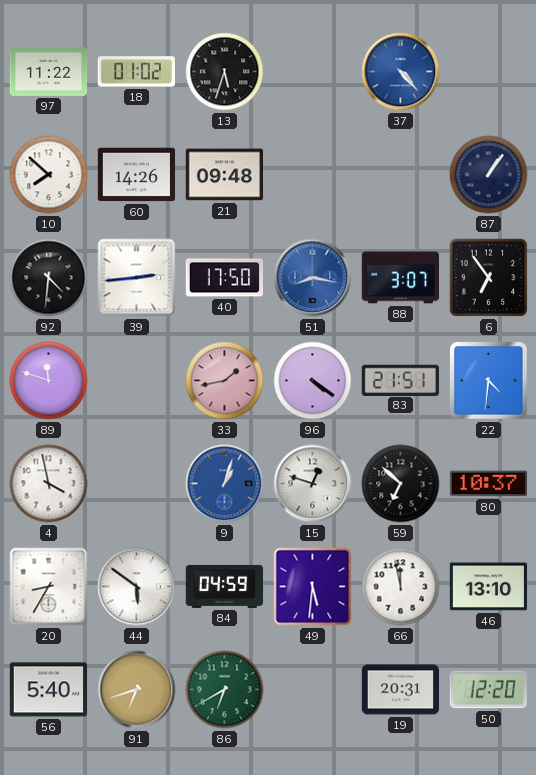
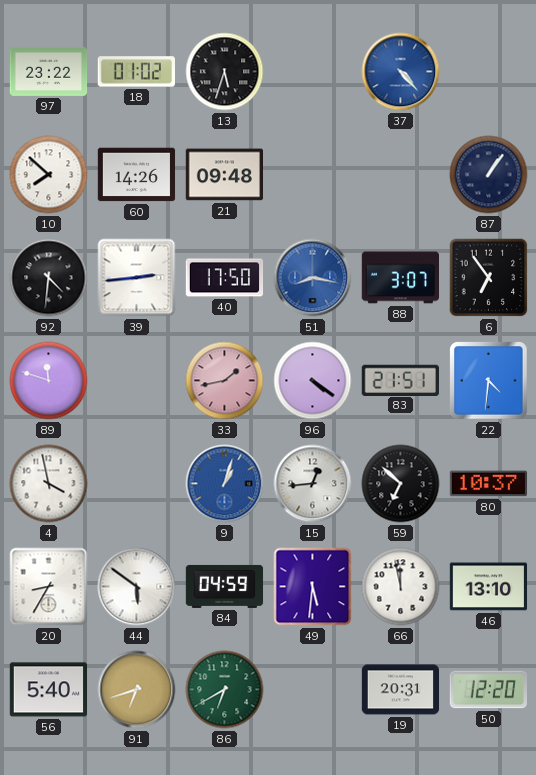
97: 11:22 -> 23:22
15: 12:48 -> 12:44
